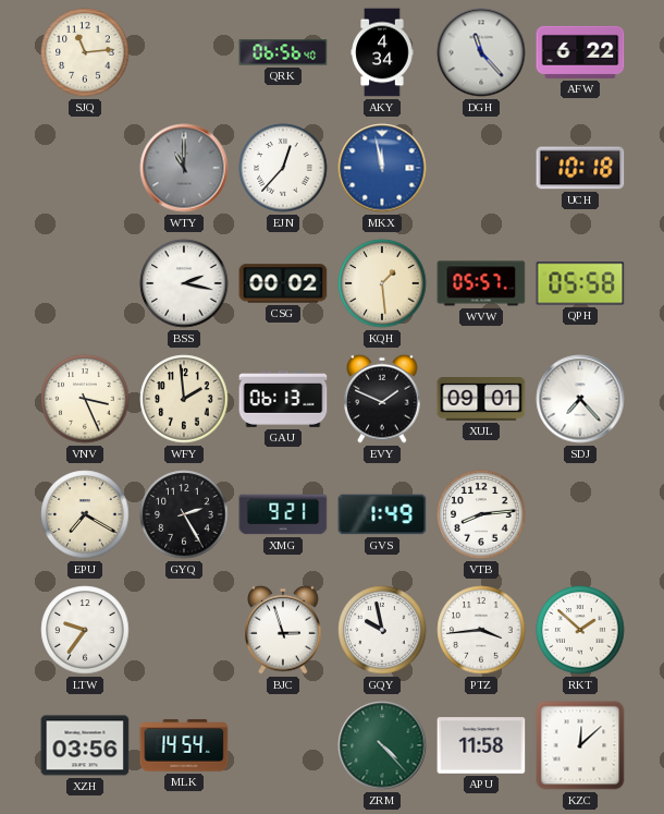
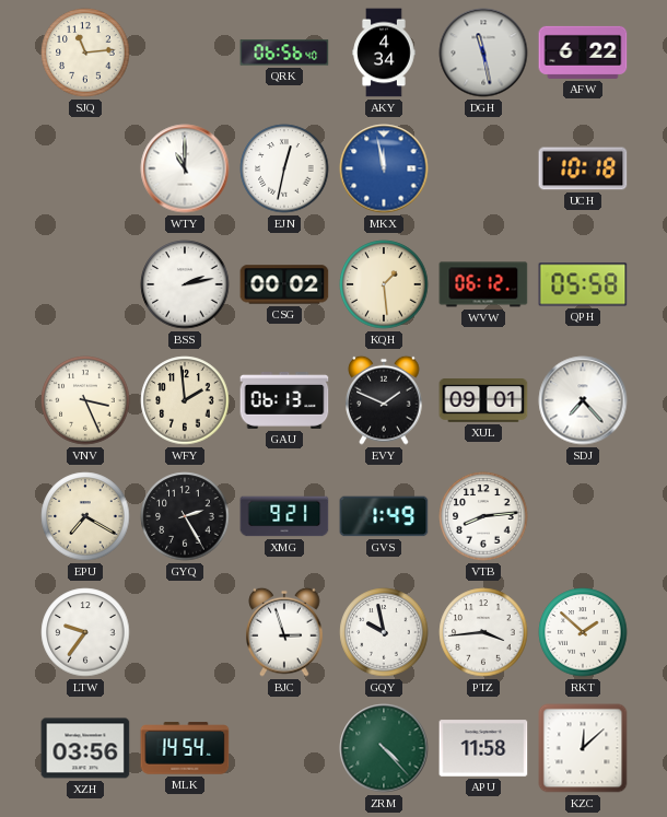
DGH: 11:23 -> 11:28
WTY dial: grey -> white
EJN: 12:37 -> 12:32
BSS: 2:17 -> 2:13
WVW: 05:57 -> 06:12
